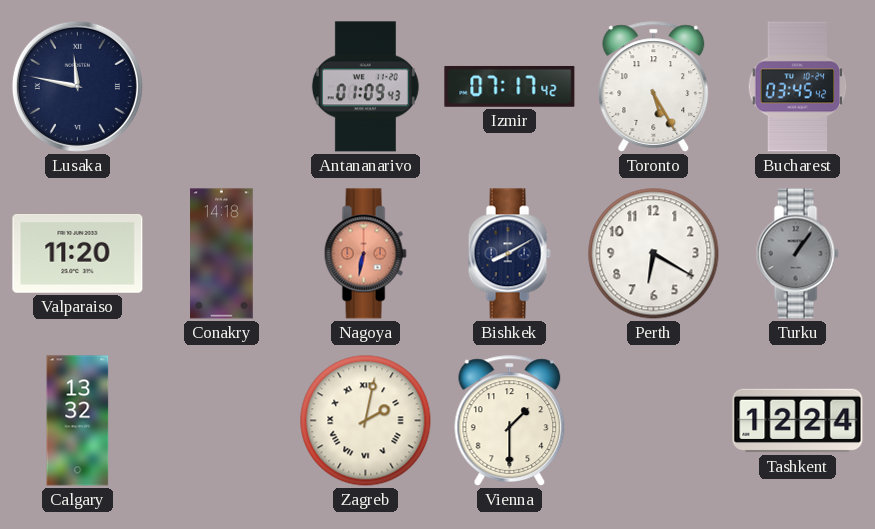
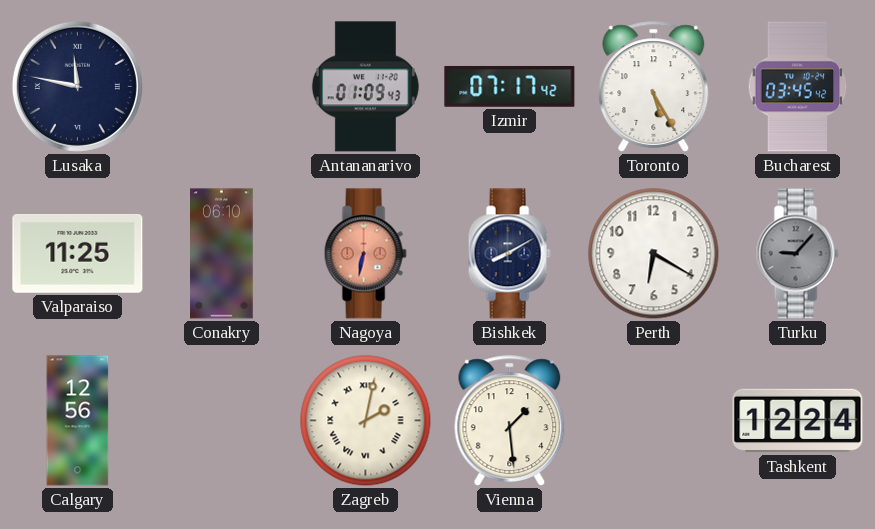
Valparaiso: 11:20 -> 11:25
Conakry: 14:18 -> 06:10
Turku: 1:06 -> 9:07
Calgary: 13:32 -> 12:56
Vienna: 1:30 -> 1:29
